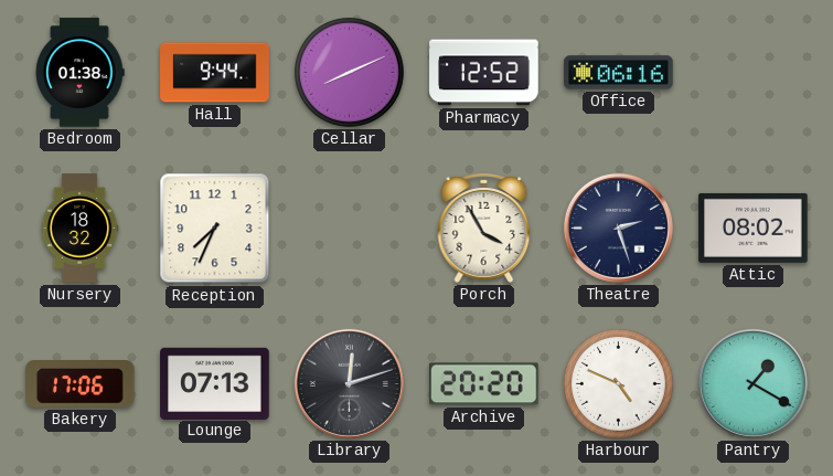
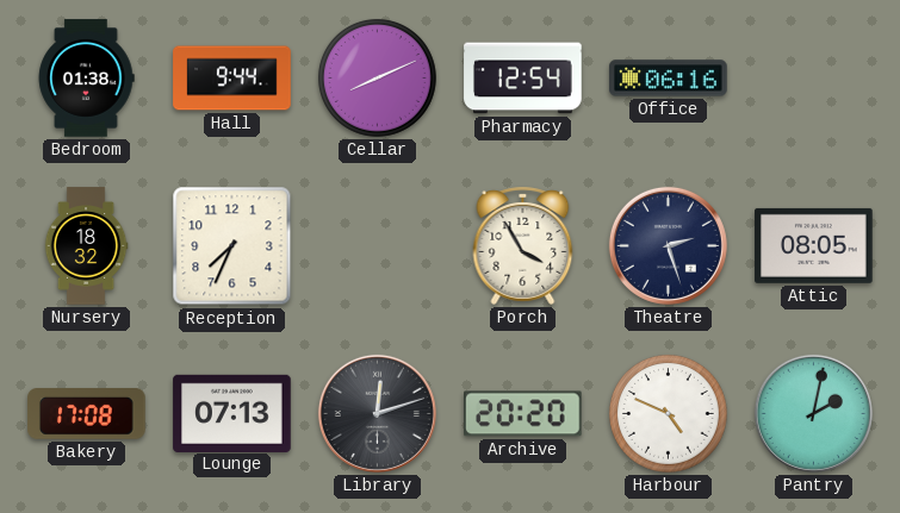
Pharmacy: 12:52 -> 12:54
Attic: 08:02 -> 08:05
Bakery: 17:06 -> 17:08
Pantry: 1:20 -> 2:02
